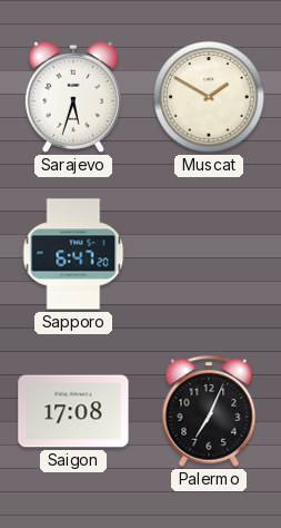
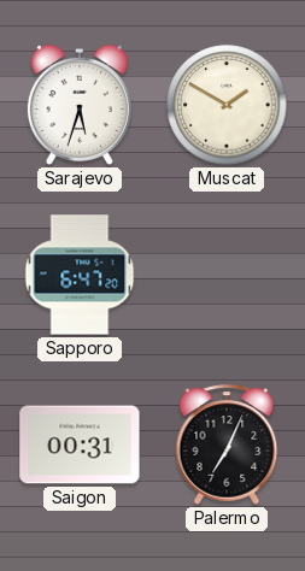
Saigon: 17:08 -> 00:31
